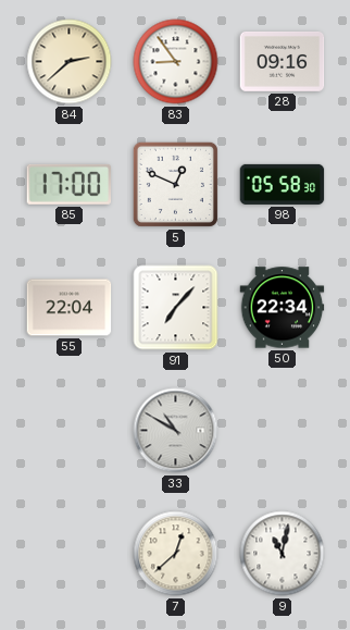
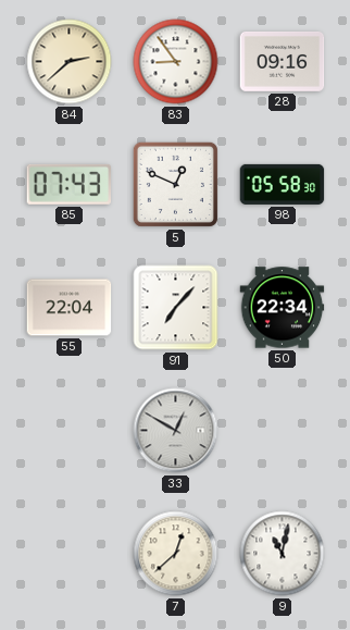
85: 17:00 -> 07:43
33: 10:50 -> 12:50
